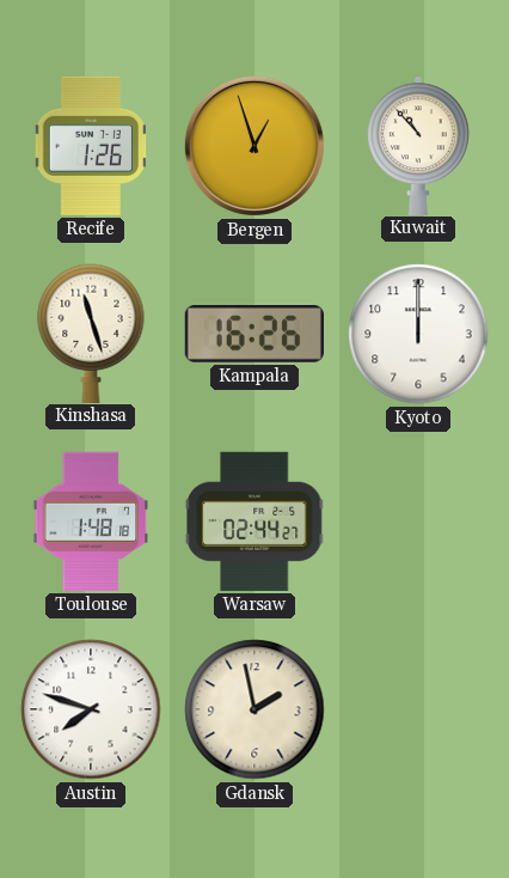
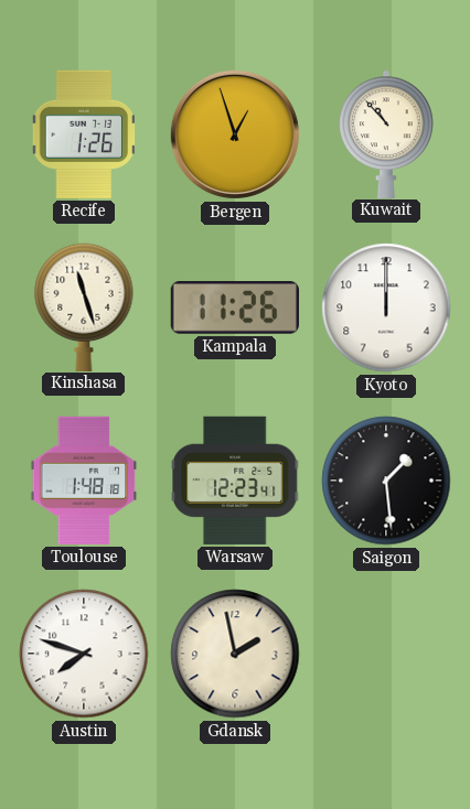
Kampala: 16:26 -> 11:26
Warsaw: 02:44 -> 12:23
Saigon: none -> 1:29
